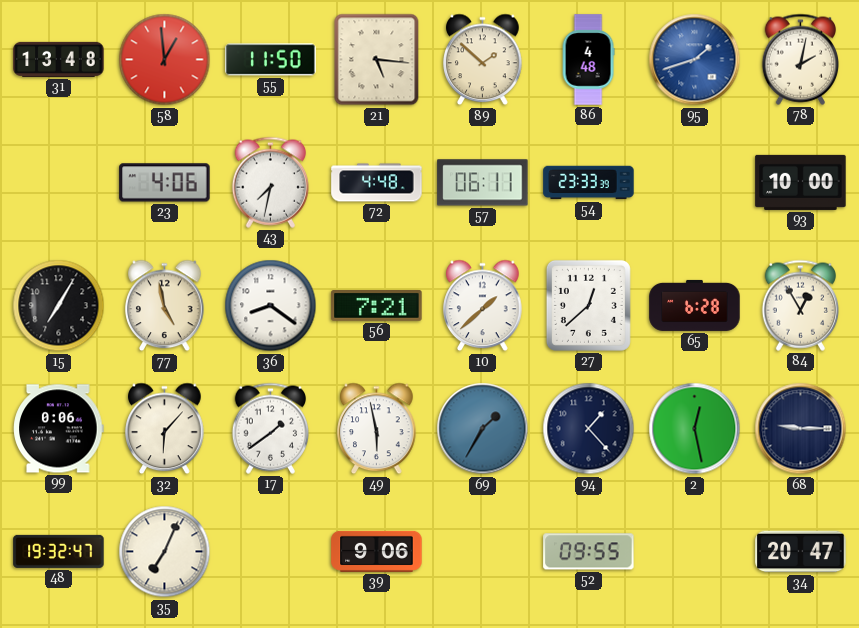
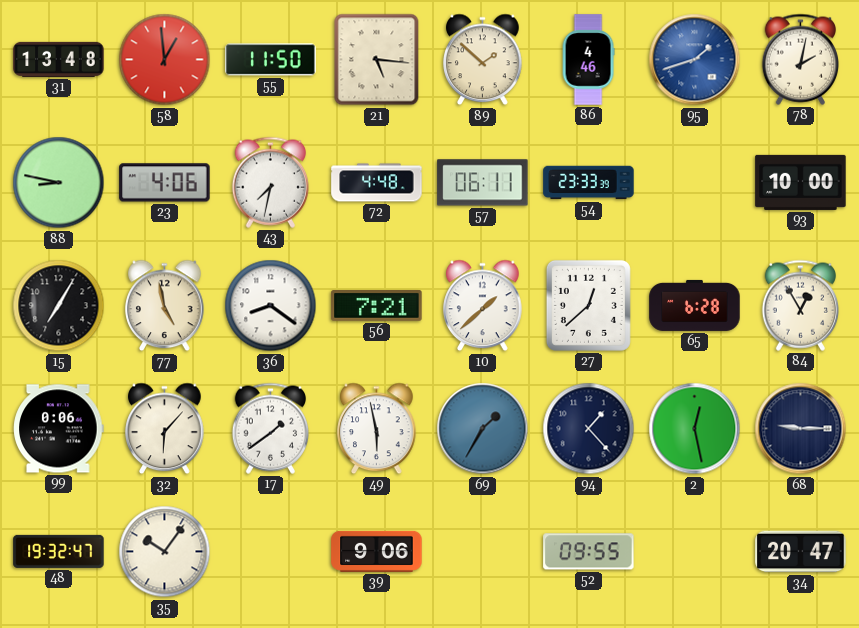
86: 4:48 -> 4:46
88: none -> 8:47
35: 7:04 -> 10:06
